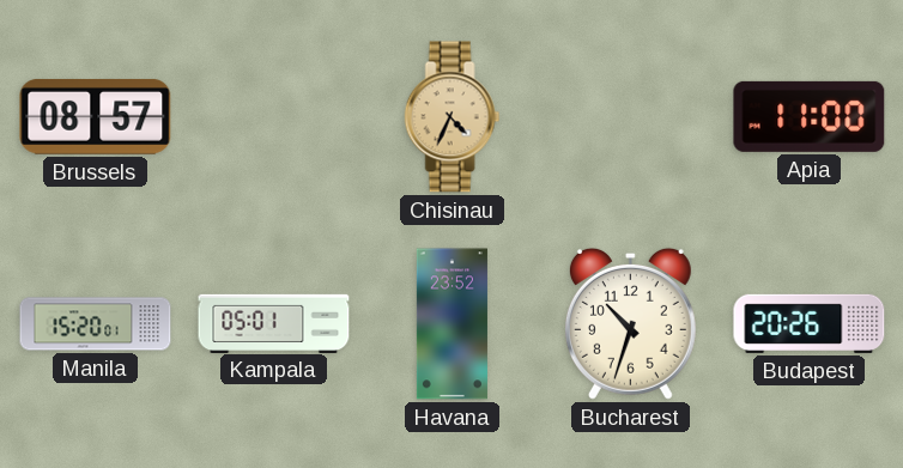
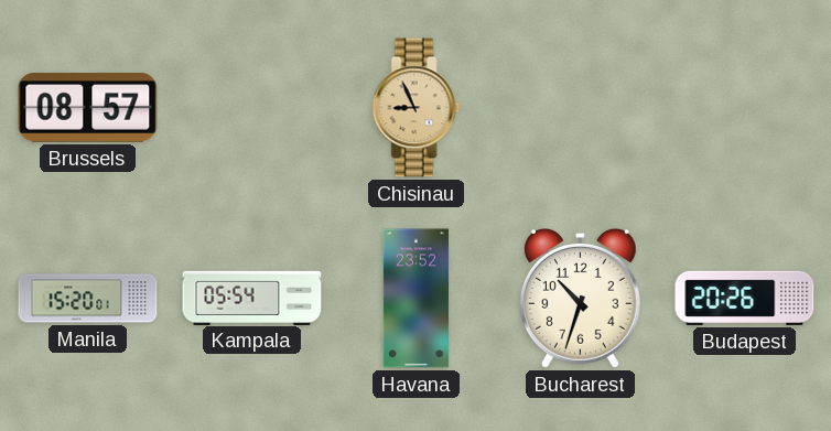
Chisinau: 4:34 -> 8:56
Apia: 11:00 -> none
Kampala: 05:01 -> 05:54
